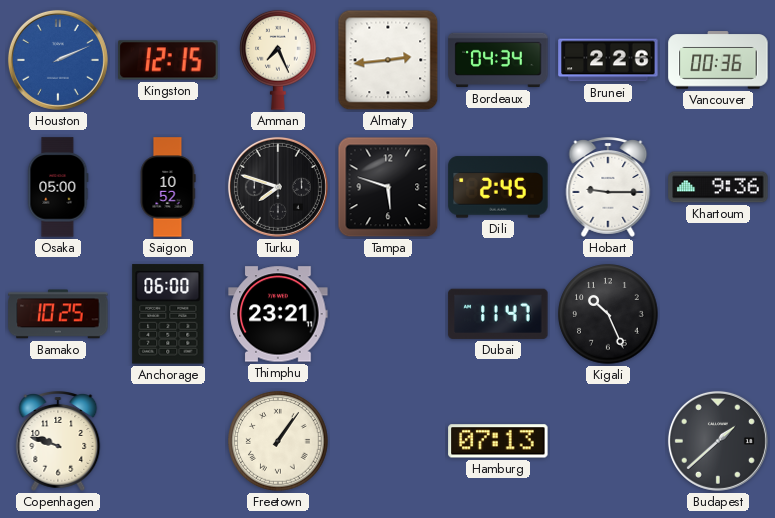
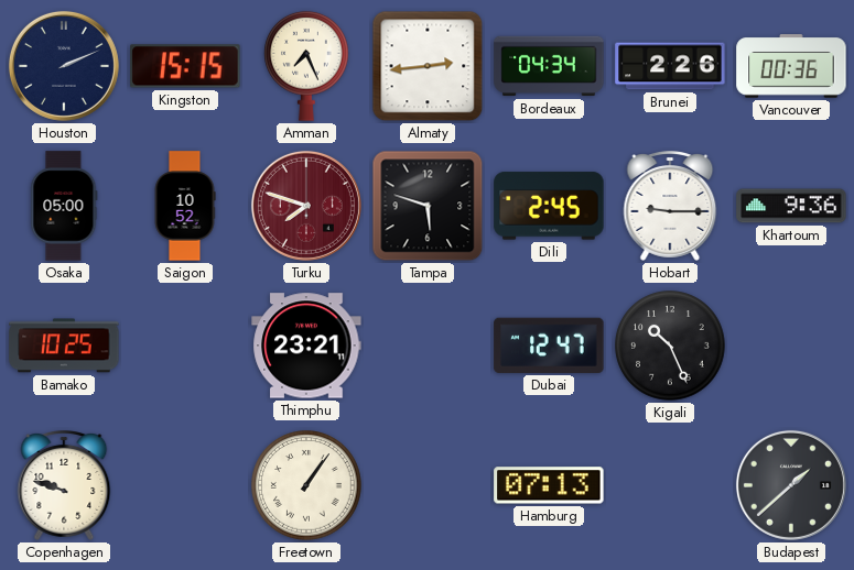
Houston dial: blue -> navy
Kingston: 12:15 -> 15:15
Turku dial: black -> burgundy
Anchorage: 06:00 -> none
Dubai: 11:47 -> 12:47
